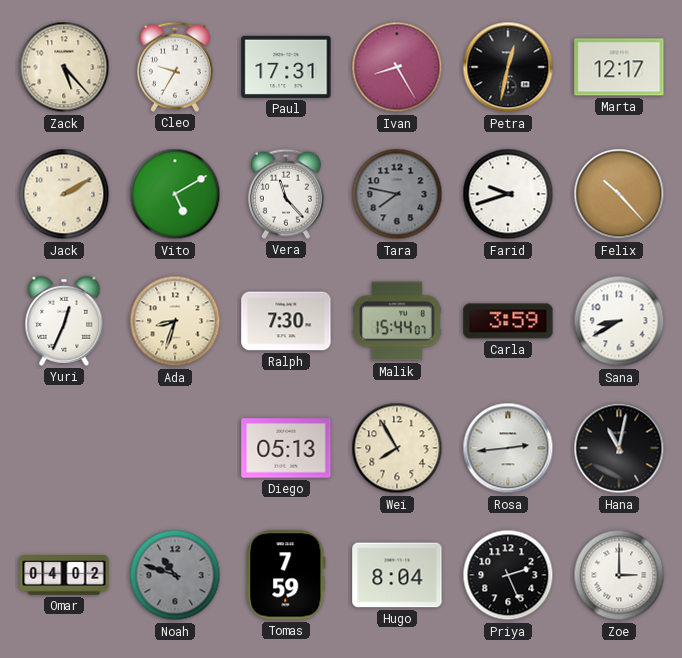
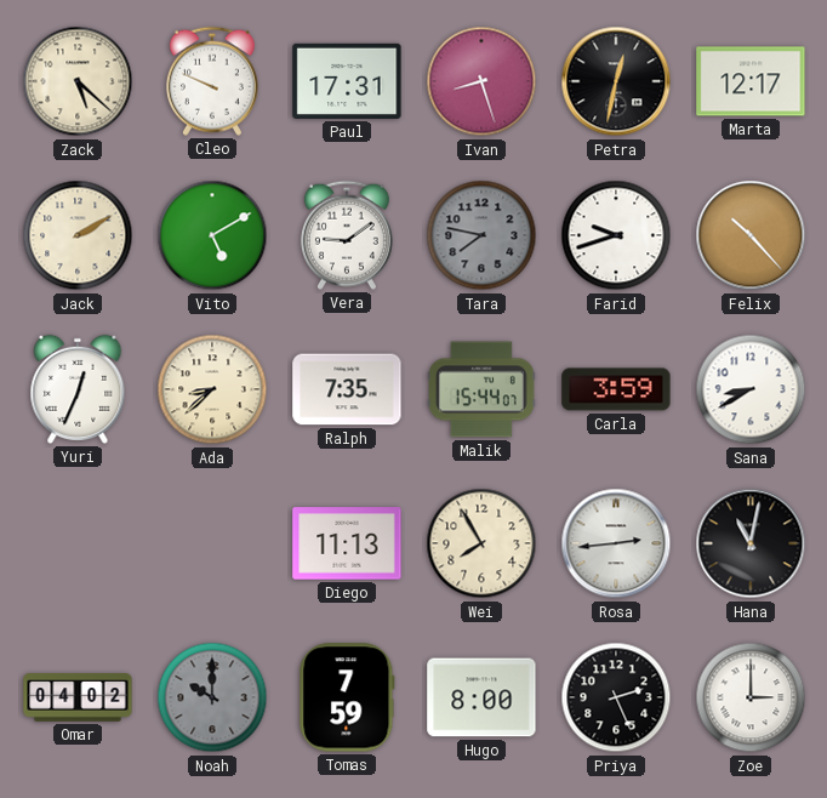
Zack: 5:23 -> 5:22
Cleo: 9:35 -> 9:49
Ivan: 8:25 -> 8:27
Vera: 11:23 -> 9:09
Ada: 8:33 -> 8:38
Ralph: 7:30 -> 7:35
Diego: 05:13 -> 11:13
Noah: 10:48 -> 10:00
Hugo: 8:04 -> 8:00
